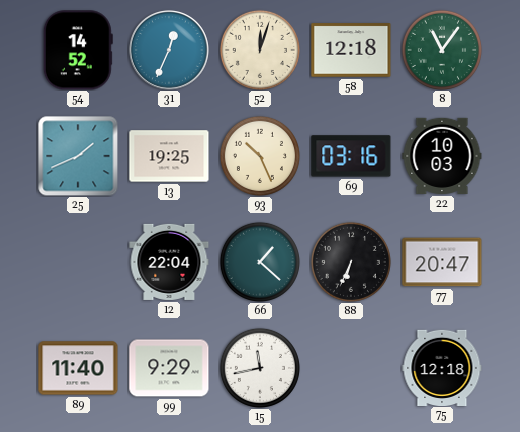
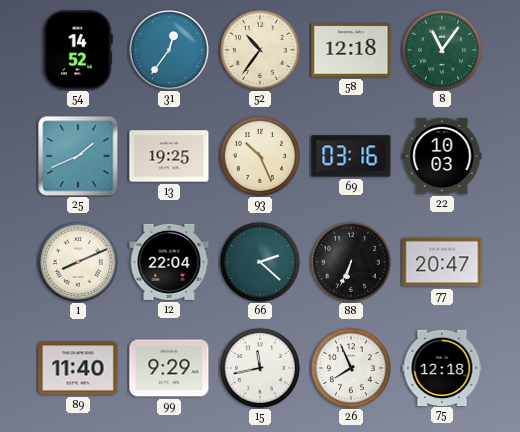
31: 12:34 -> 12:36
52: 12:03 -> 10:36
1: none -> 8:11
66: 1:22 -> 2:22
26: none -> 7:56
